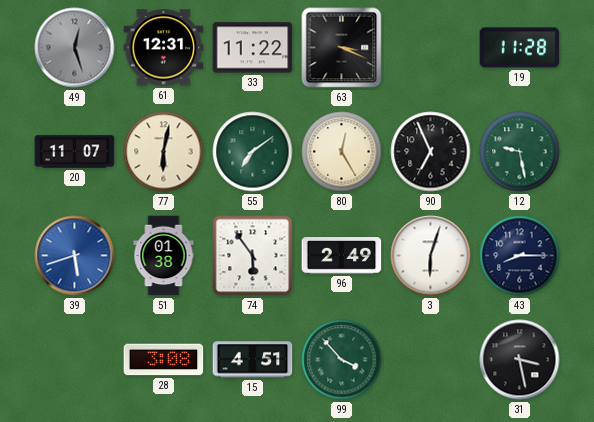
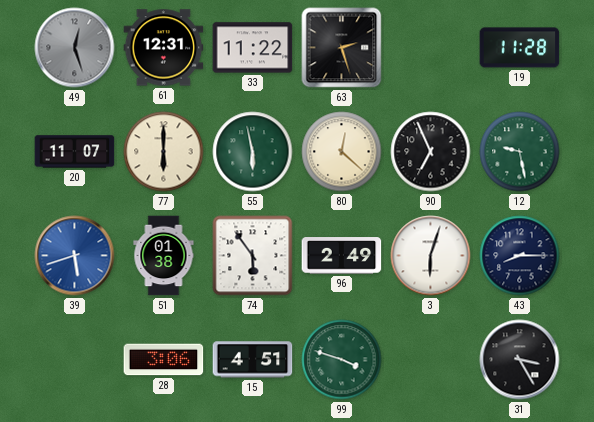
63: 3:19 -> 2:27
77: 6:02 -> 6:00
55: 7:09 -> 5:58
80: 12:25 -> 12:22
28: 3:08 -> 3:06
99: 3:53 -> 3:48
31: 3:28 -> 3:25
